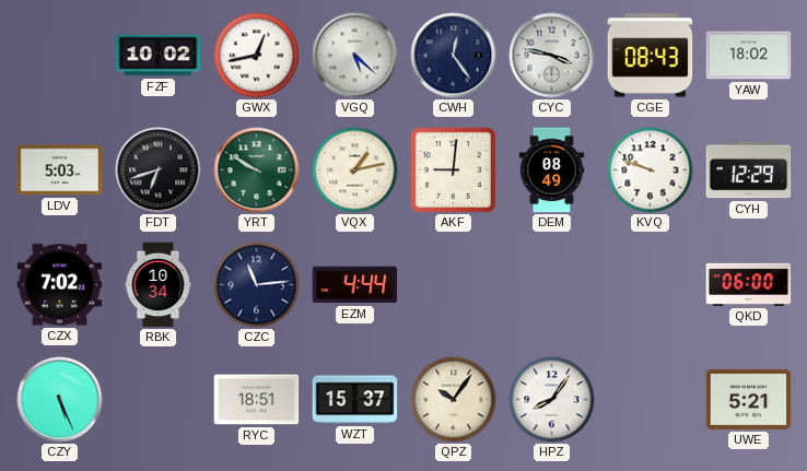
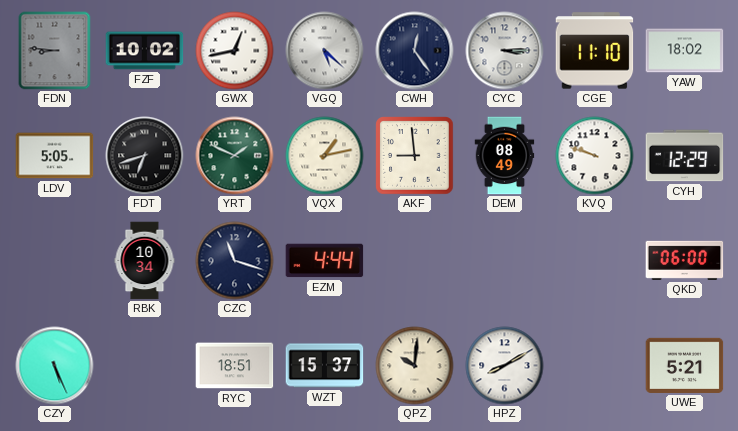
FDN: none -> 8:46
CYC: 3:47 -> 3:15
CGE: 08:43 -> 11:10
LDV: 5:03 -> 5:05
YRT: 9:50 -> 1:49
AKF: 9:01 -> 8:59
CZX: 7:02 -> none
CZC: 11:14 -> 11:18
QPZ: 10:06 -> 10:01
HPZ: 8:06 -> 8:10
